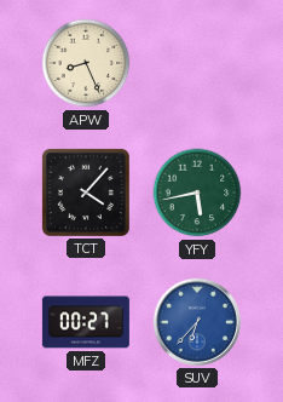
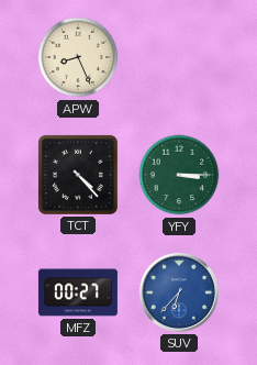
TCT: 4:07 -> 4:23
YFY: 5:43 -> 3:15
